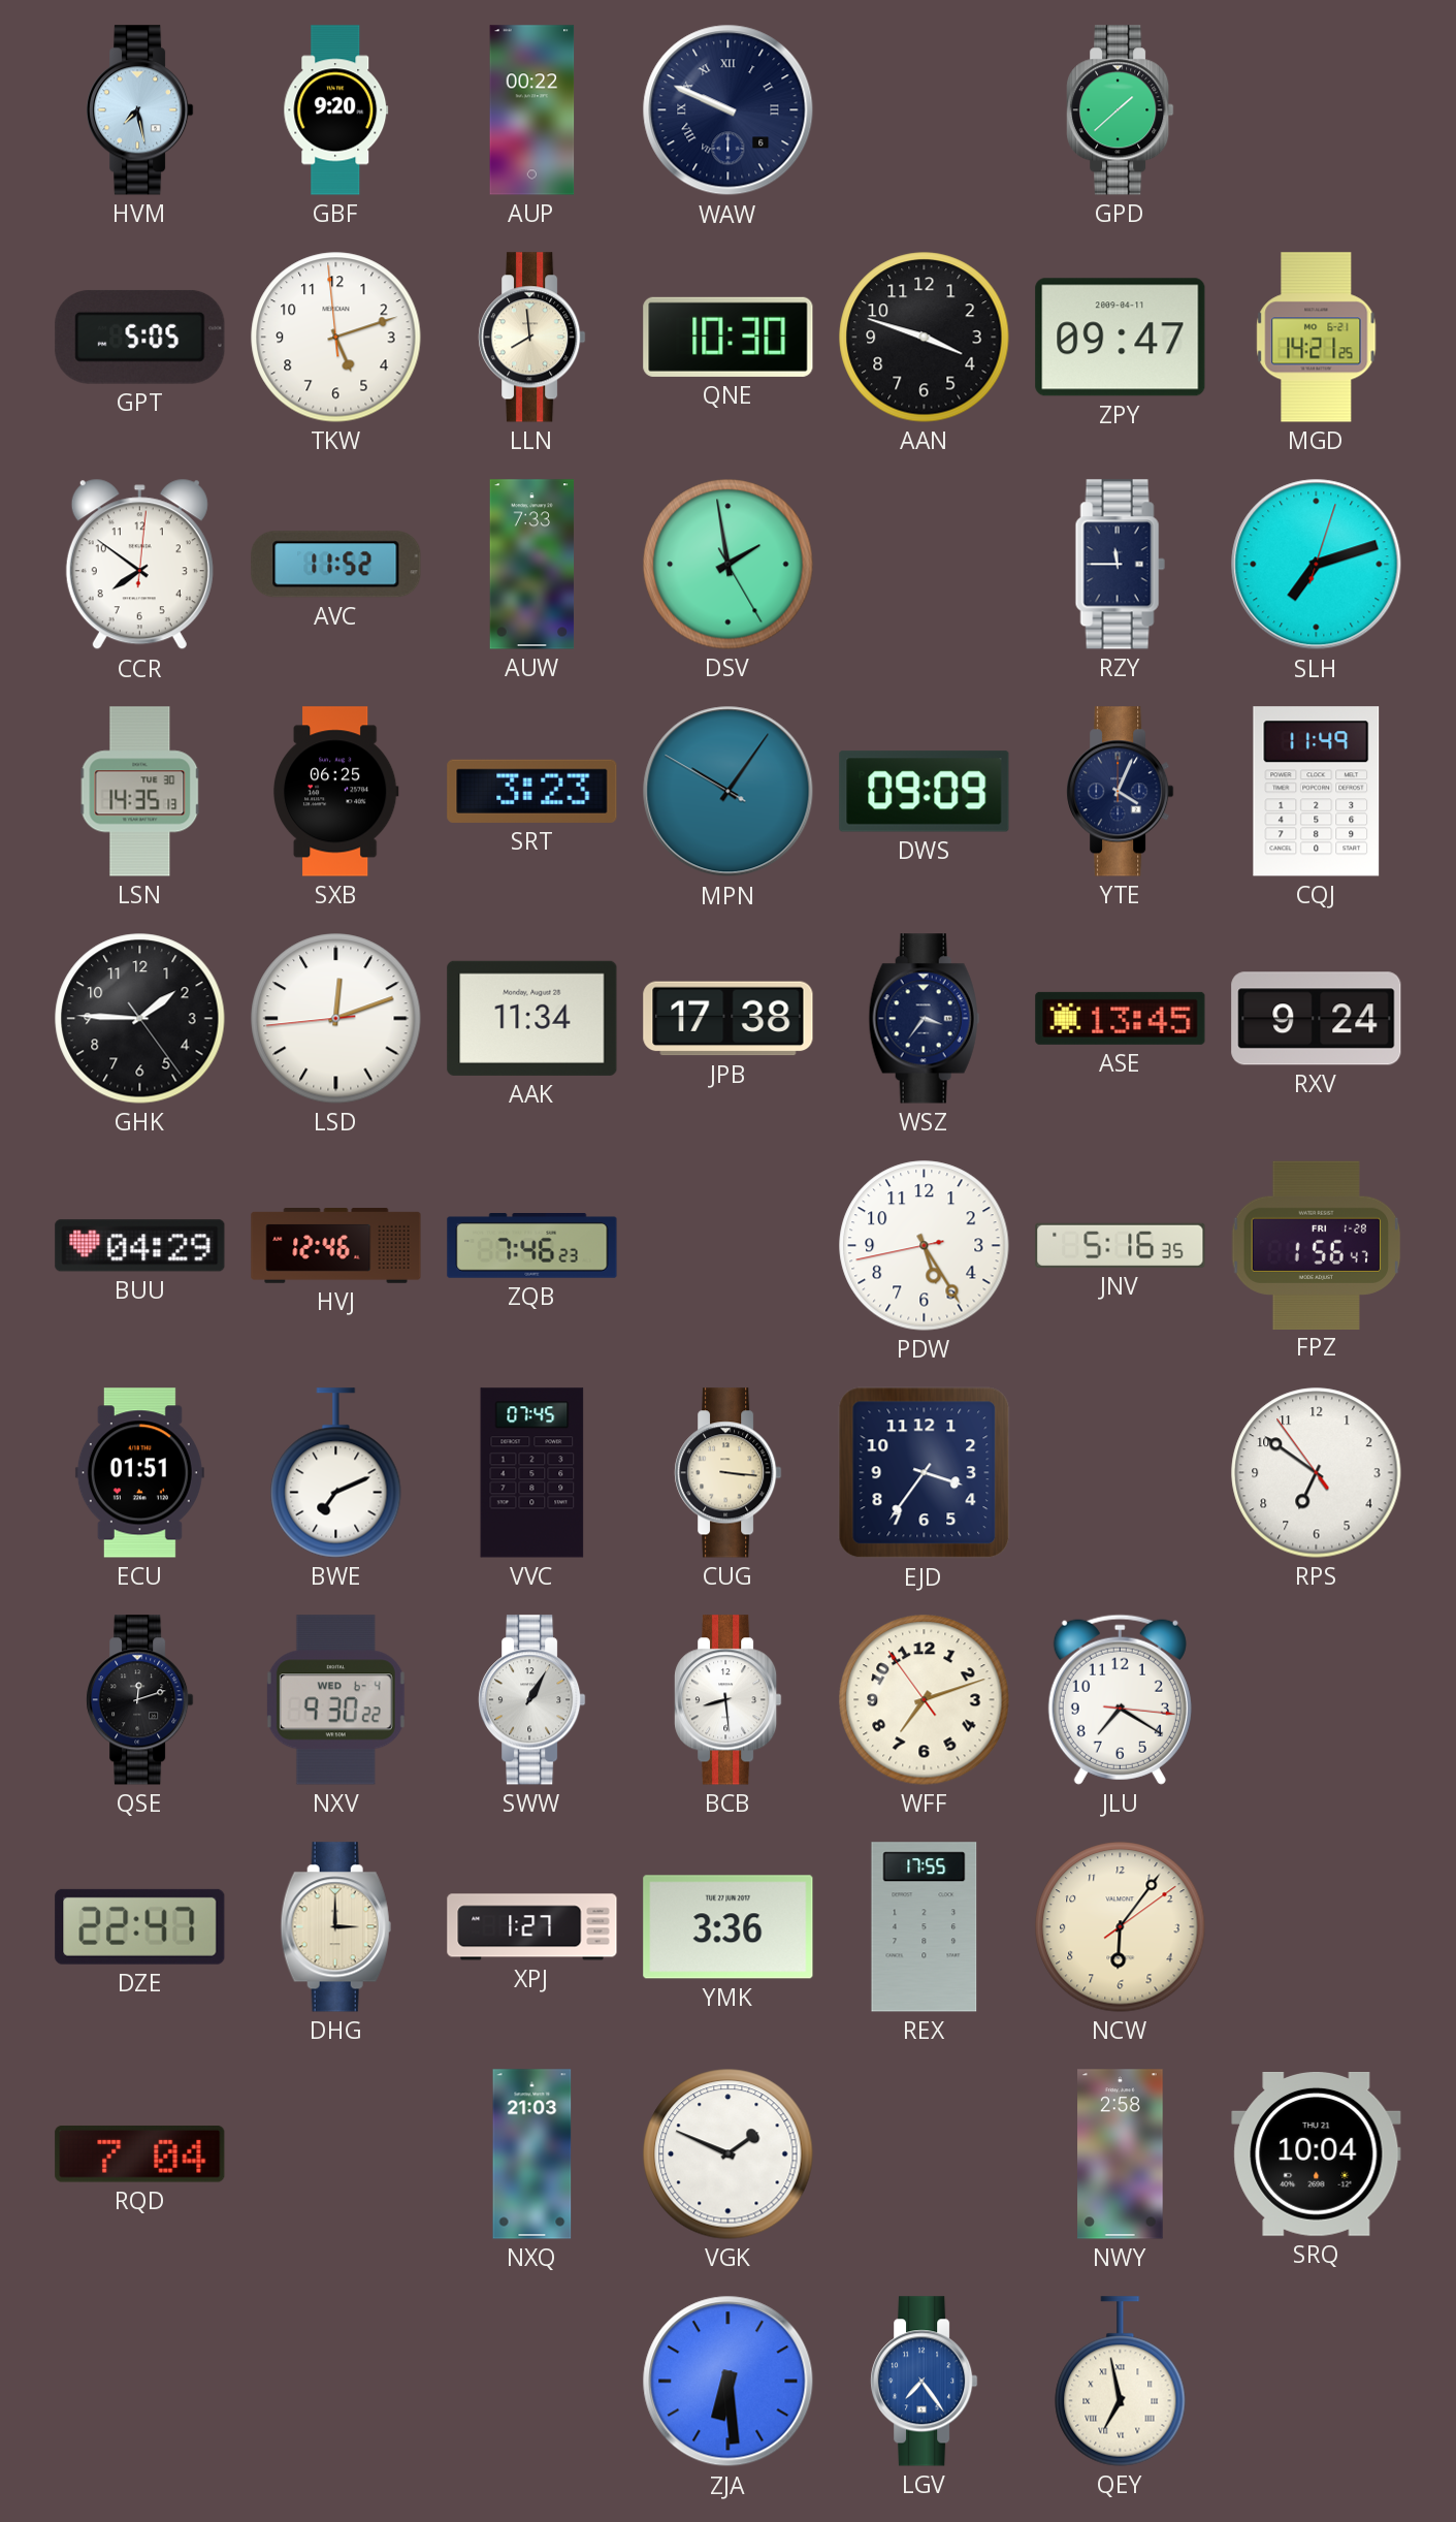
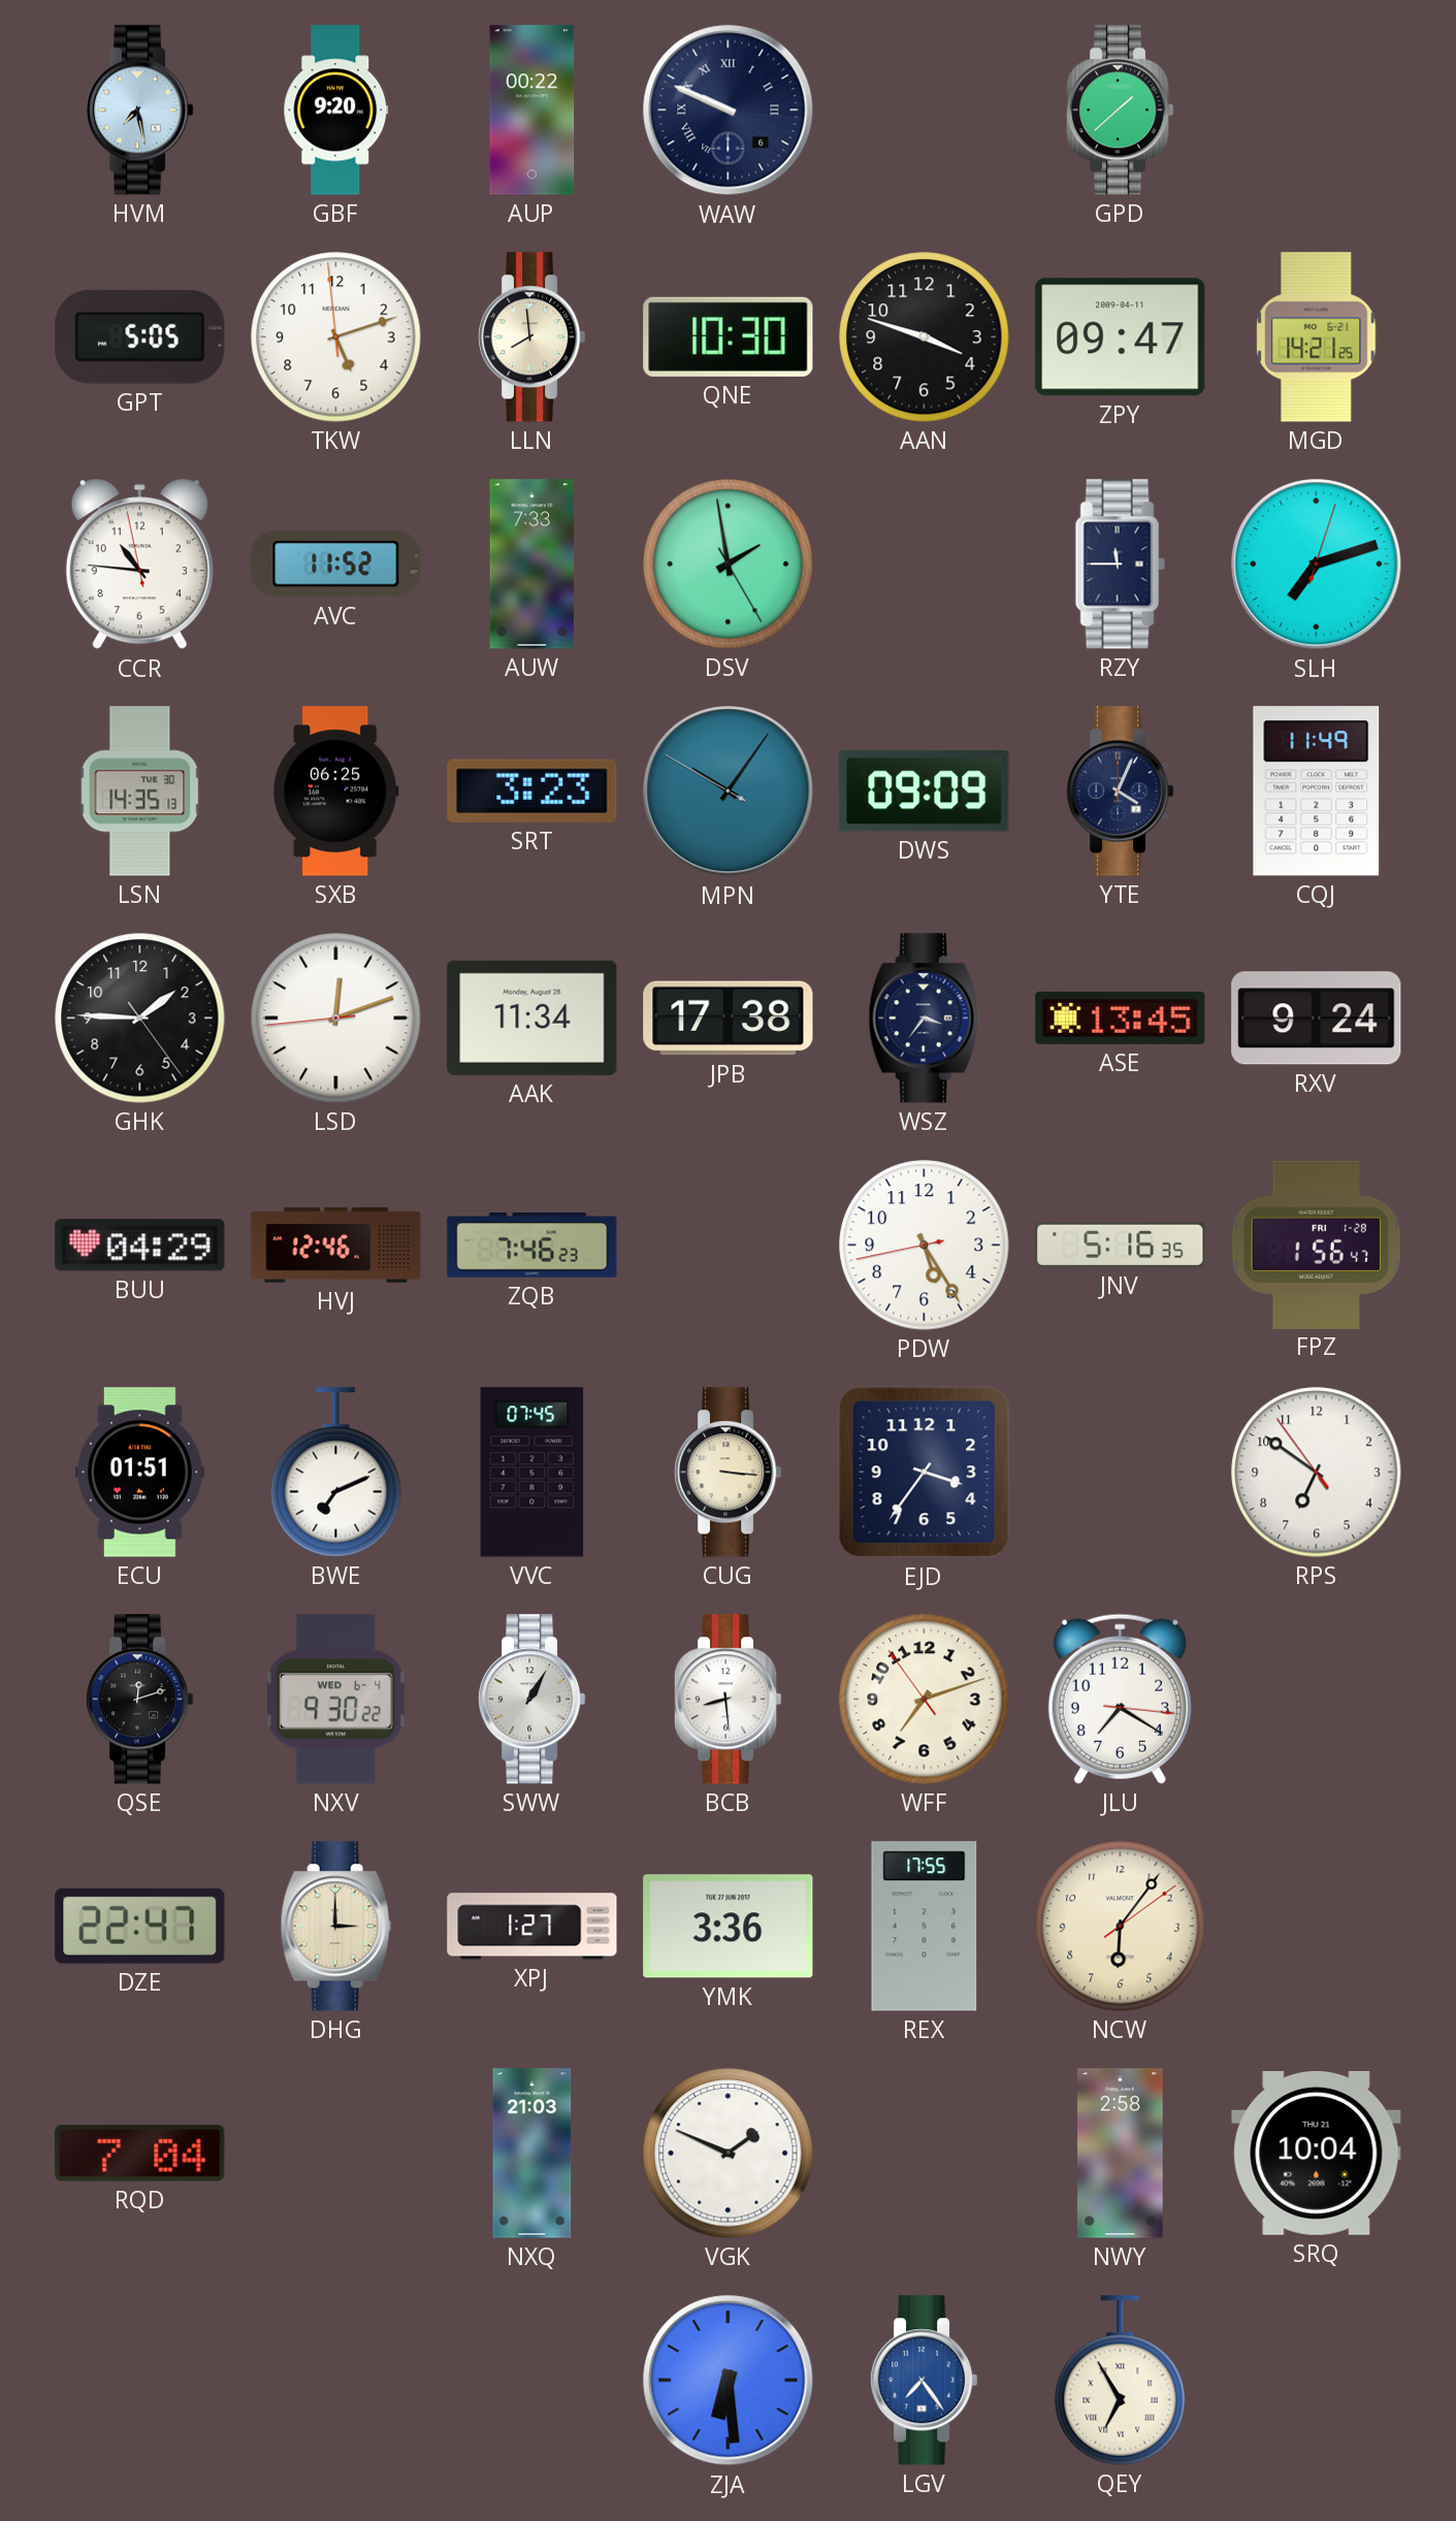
CCR: 7:51 -> 10:45
QEY: 6:58 -> 6:55
